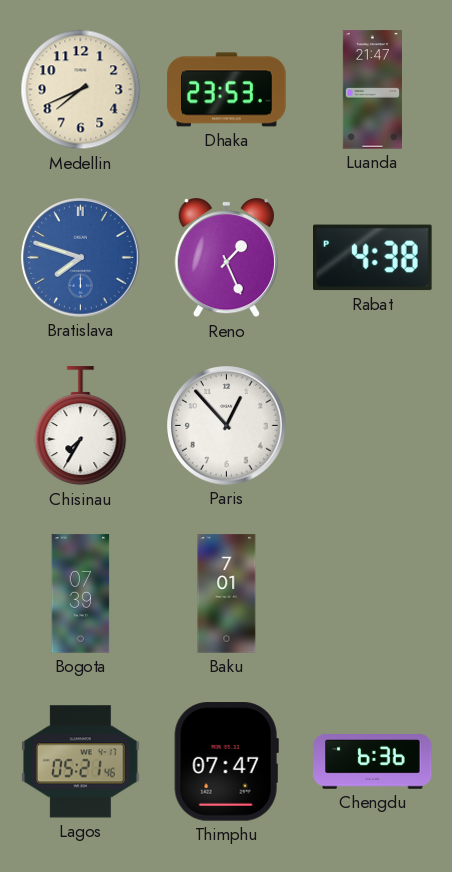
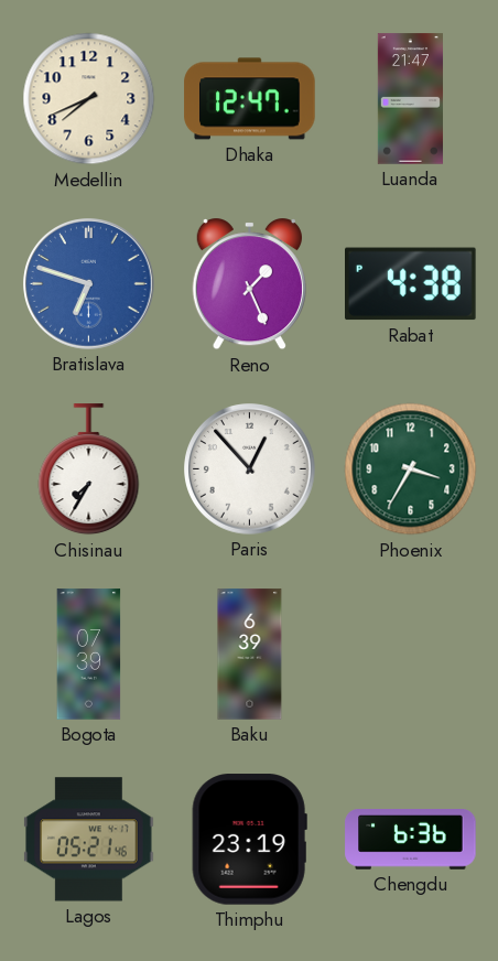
Dhaka: 23:53 -> 12:47
Bratislava: 7:48 -> 6:48
Phoenix: none -> 3:35
Baku: 7:01 -> 6:39
Thimphu: 07:47 -> 23:19
